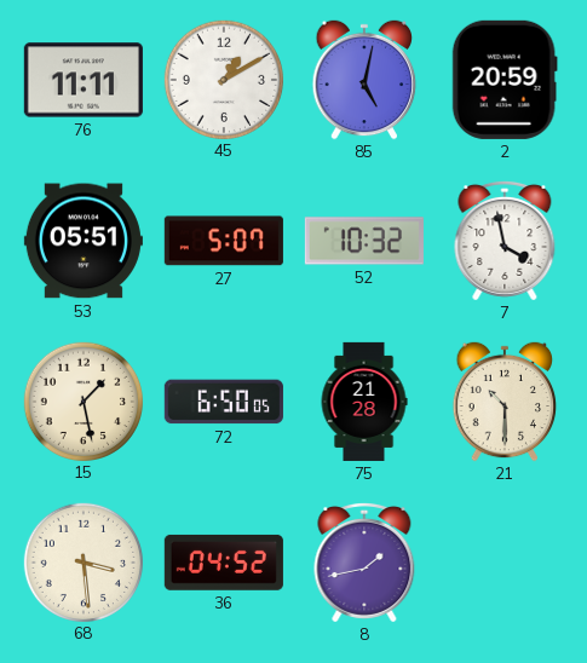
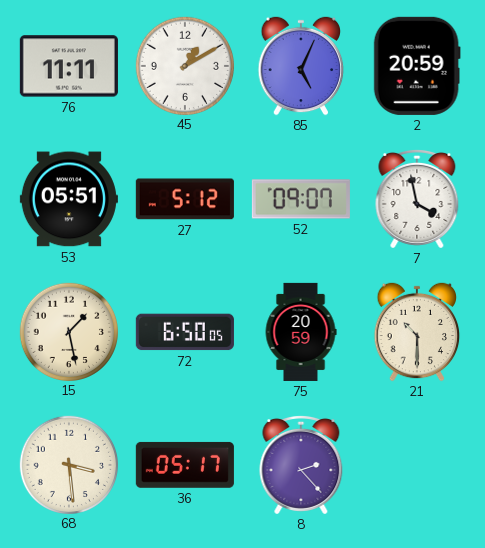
85: 5:02 -> 5:04
27: 5:07 -> 5:12
52: 10:32 -> 09:07
75: 21:28 -> 20:59
36: 04:52 -> 05:17
8: 1:43 -> 2:23
